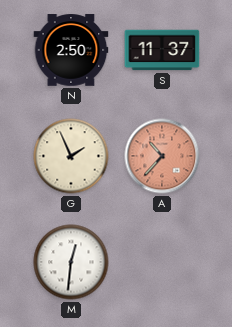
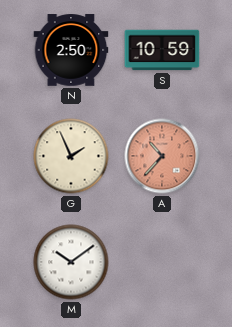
S: 11:37 -> 10:59
M: 12:31 -> 10:09
